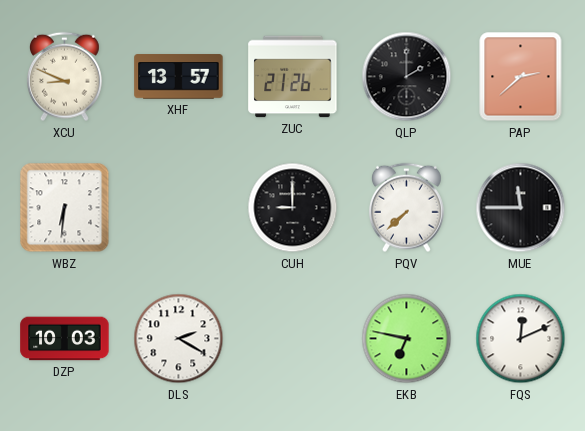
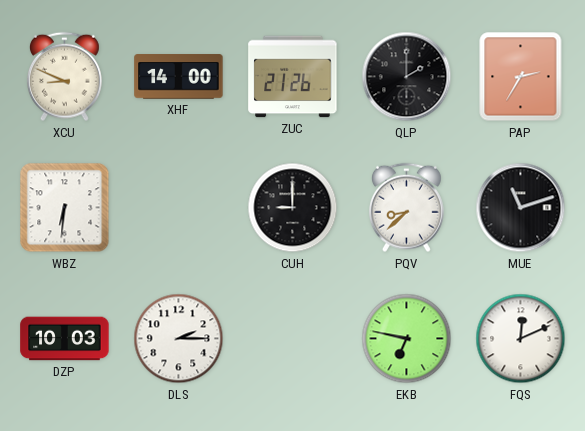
XHF: 13:57 -> 14:00
PAP: 2:38 -> 2:35
PQV: 7:38 -> 8:38
MUE: 11:45 -> 11:12
DLS: 2:20 -> 2:15
